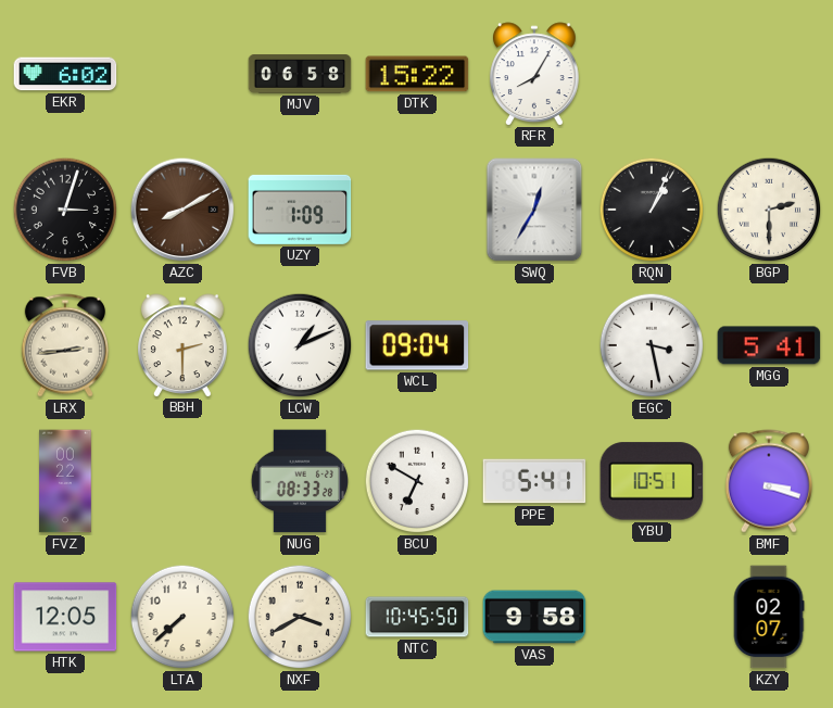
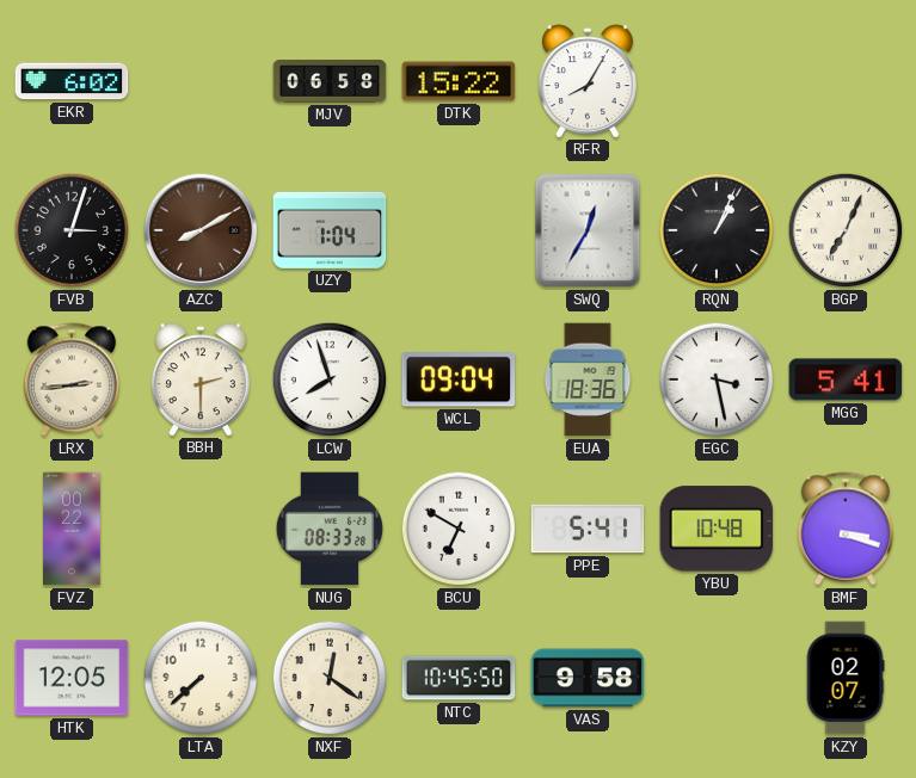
UZY: 1:09 -> 1:04
BGP: 2:30 -> 7:04
LCW: 1:11 -> 7:57
EUA: none -> 18:36
YBU: 10:51 -> 10:48
NXF: 3:40 -> 12:21
